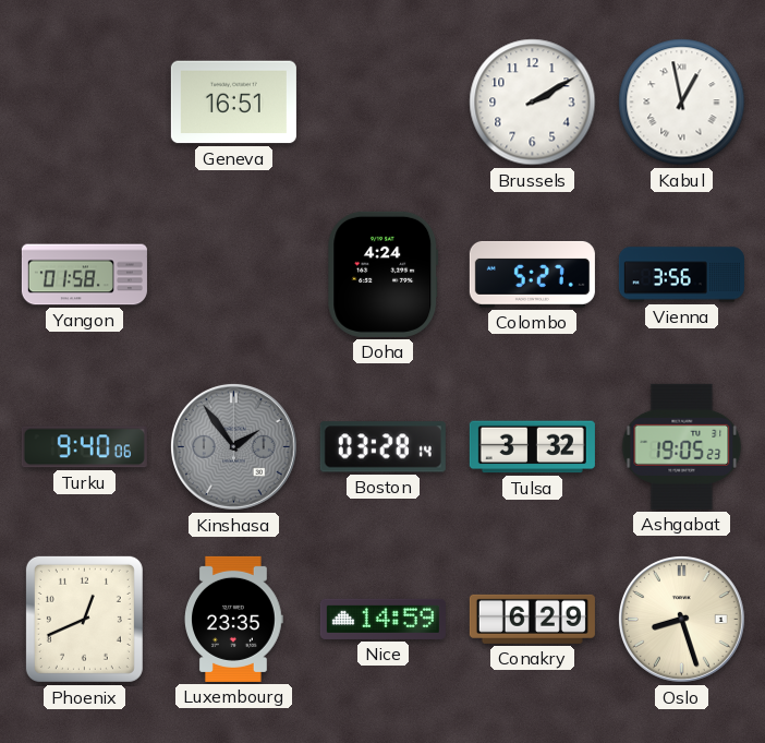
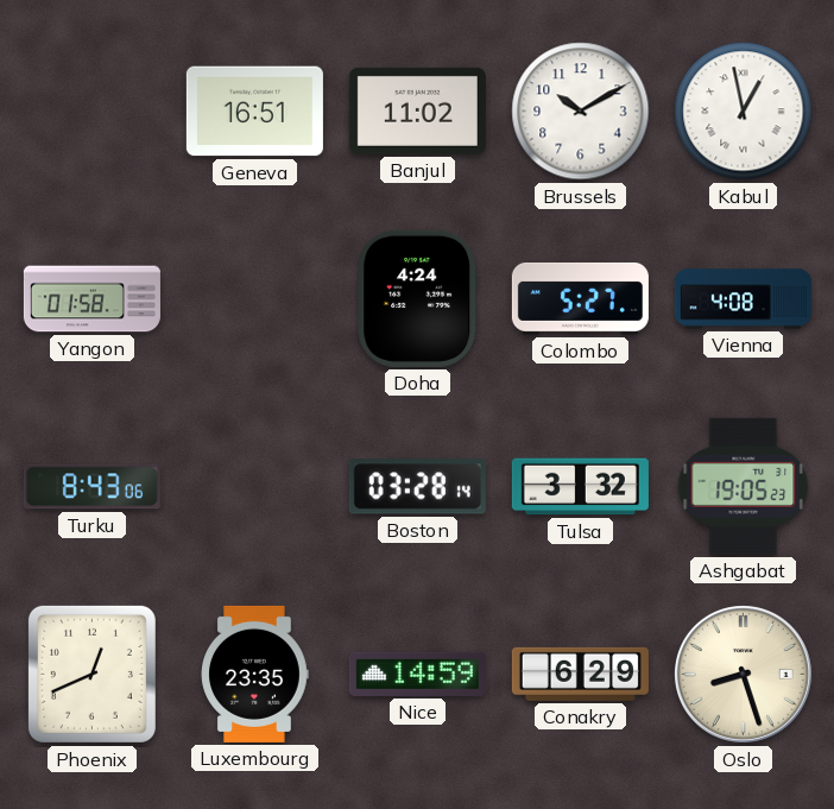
Banjul: none -> 11:02
Brussels: 2:10 -> 10:10
Vienna: 3:56 -> 4:08
Turku: 9:40 -> 8:43
Kinshasa: 1:54 -> none
